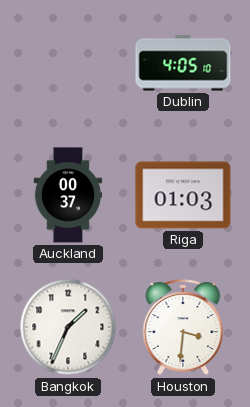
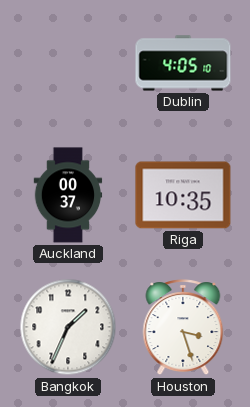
Riga: 01:03 -> 10:35
Houston: 3:31 -> 3:27
